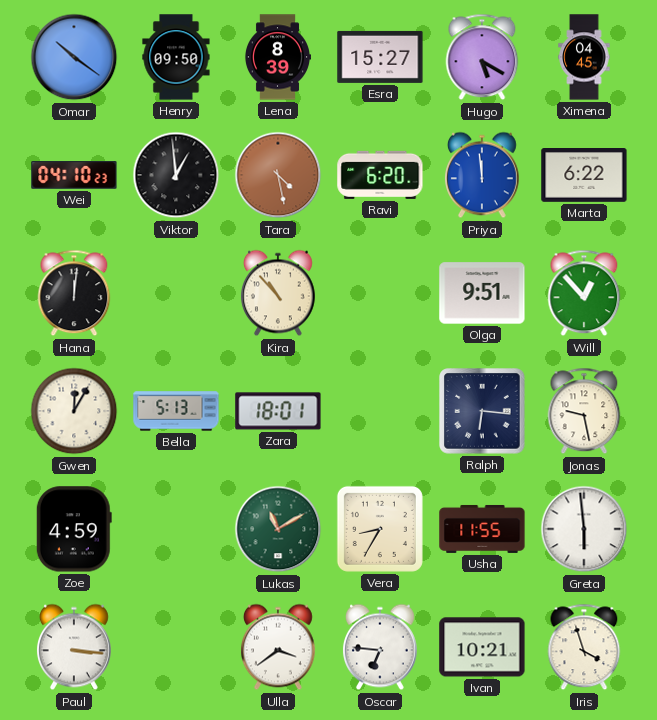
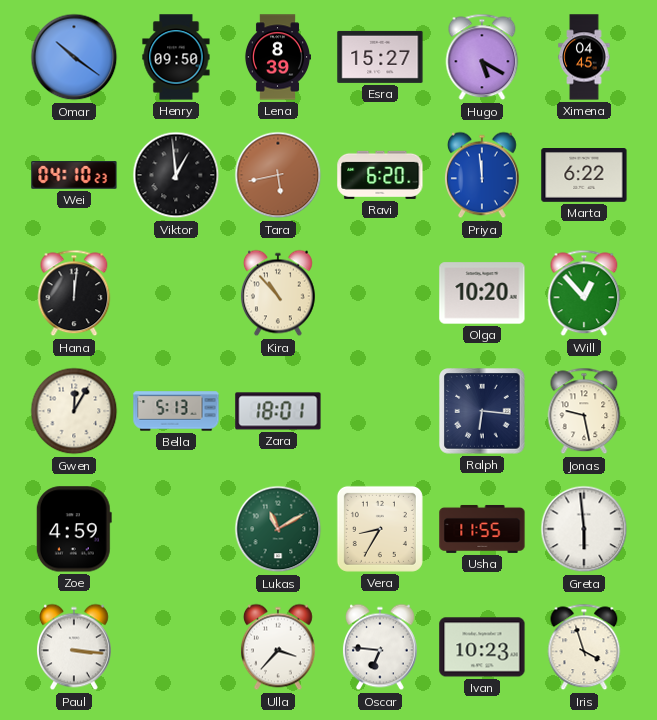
Tara: 4:28 -> 5:43
Olga: 9:51 -> 10:20
Ulla: 3:39 -> 3:37
Ivan: 10:21 -> 10:23
